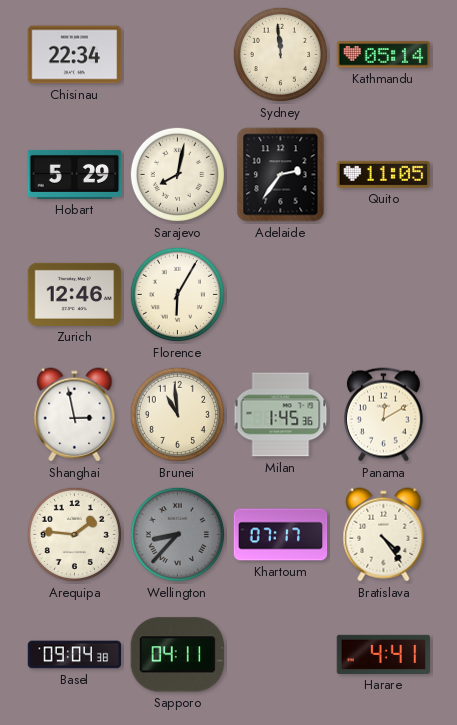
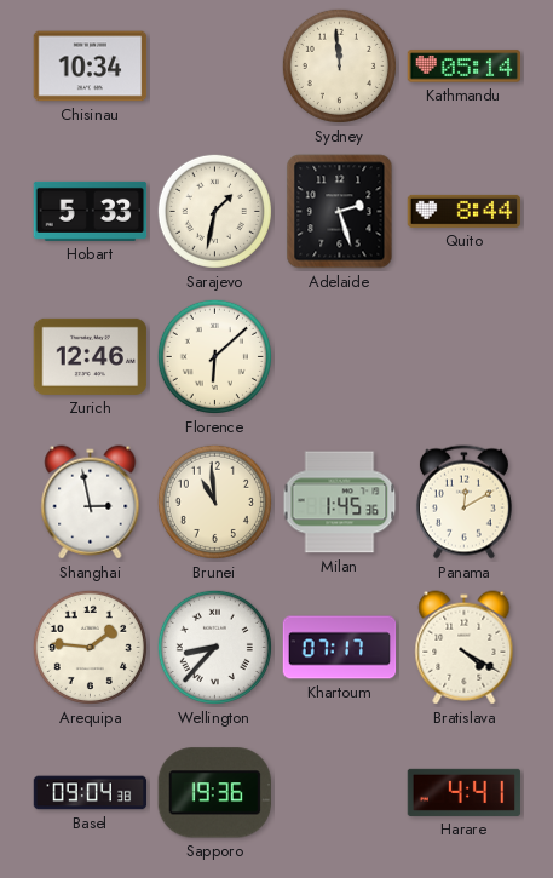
Chisinau: 22:34 -> 10:34
Hobart: 5:29 -> 5:33
Sarajevo: 8:02 -> 1:32
Adelaide: 2:36 -> 2:27
Quito: 11:05 -> 8:44
Florence: 6:05 -> 6:08
Wellington dial: grey -> white
Bratislava: 4:24 -> 4:20
Sapporo: 04:11 -> 19:36
